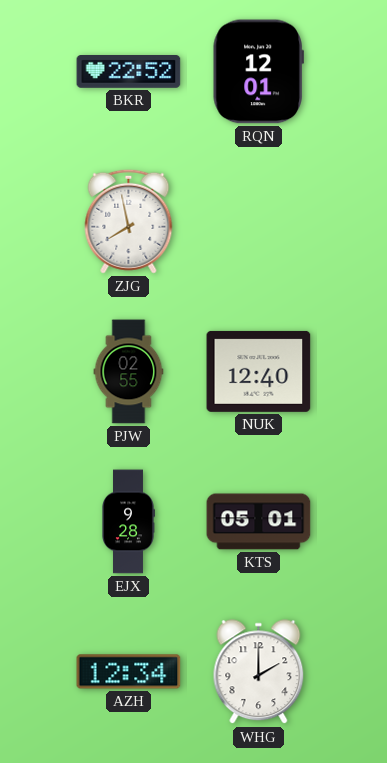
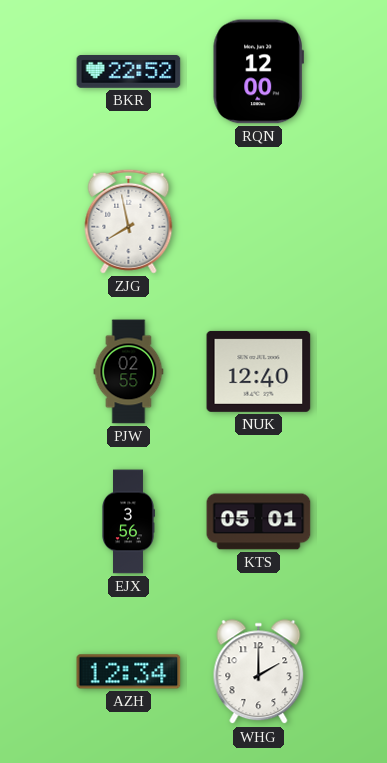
RQN: 12:01 -> 12:00
EJX: 9:28 -> 3:56
